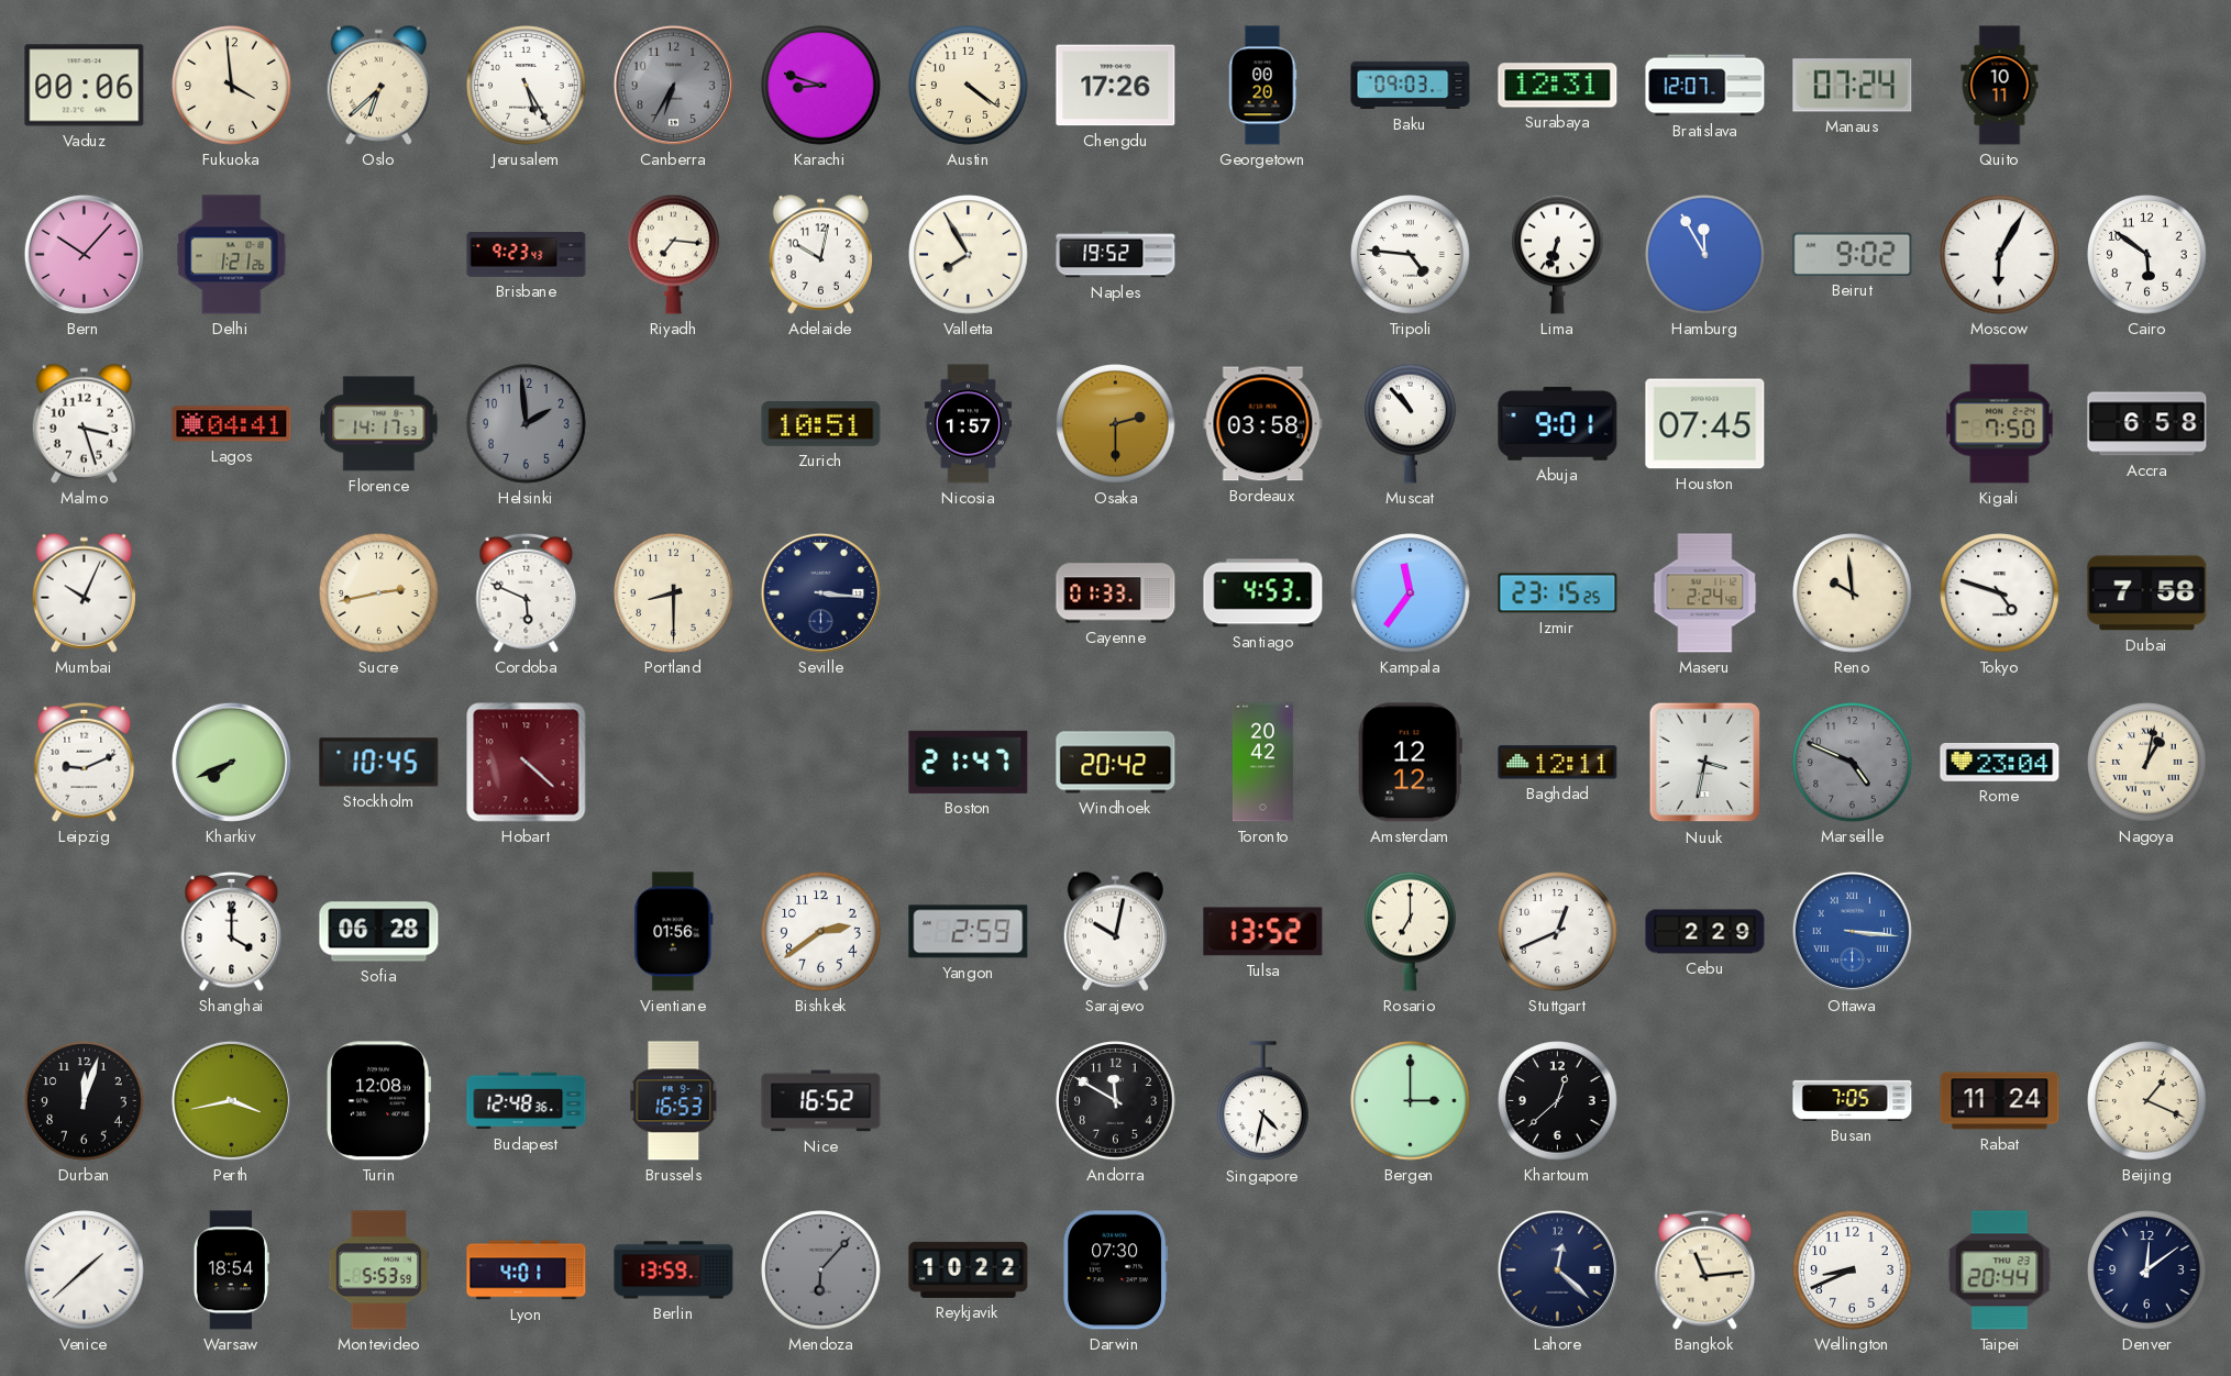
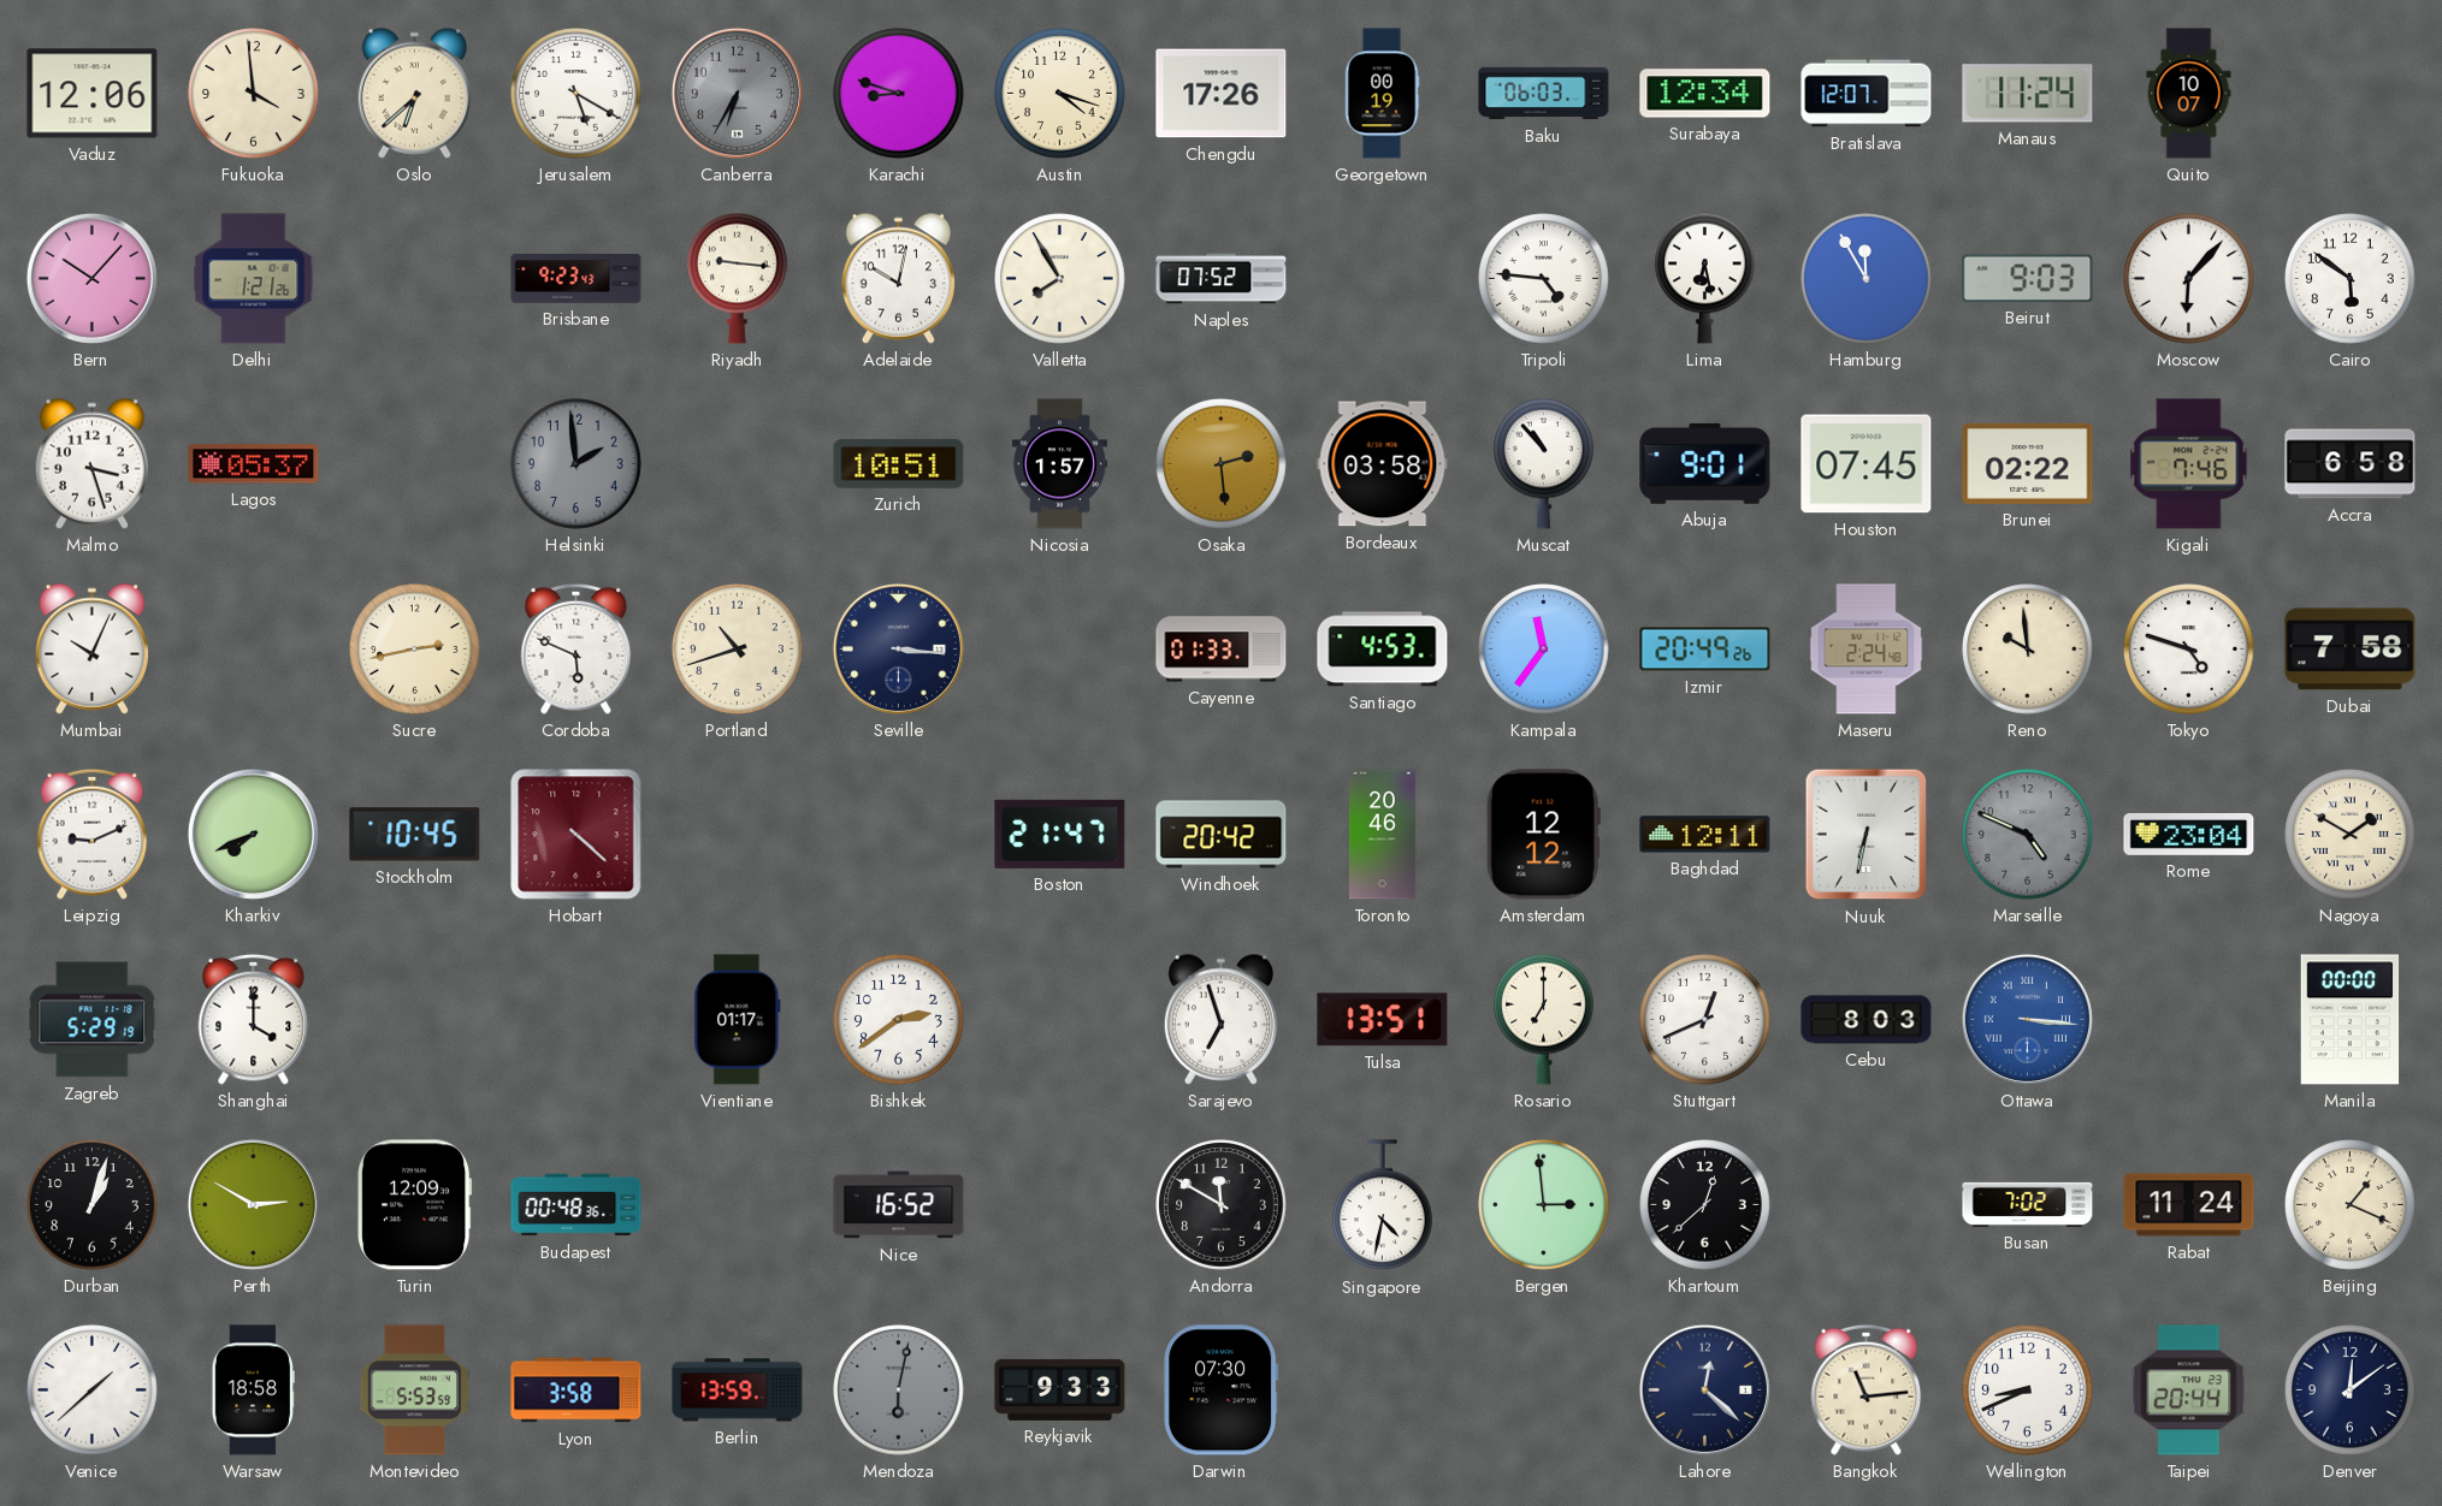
Vaduz: 00:06 -> 12:06
Jerusalem: 5:25 -> 5:20
Austin: 4:21 -> 4:18
Georgetown: 00:20 -> 00:19
Baku: 09:03 -> 06:03
Surabaya: 12:31 -> 12:34
Manaus: 07:24 -> 11:24
Quito: 10:11 -> 10:07
Riyadh: 7:16 -> 9:16
Naples: 19:52 -> 07:52
Lima: 6:33 -> 6:28
Beirut: 9:02 -> 9:03
Moscow: 6:05 -> 6:07
Lagos: 04:41 -> 05:37
Florence: 14:17 -> none
Osaka: 2:30 -> 2:29
Brunei: none -> 02:22
Kigali: 7:50 -> 7:46
Portland: 8:30 -> 10:42
Izmir: 23:15 -> 20:49
Toronto: 20:42 -> 20:46
Nuuk: 3:32 -> 6:32
Nagoya: 1:02 -> 1:50
Zagreb: none -> 5:29
Sofia: 06:28 -> none
Vientiane: 01:56 -> 01:17
Yangon: 2:59 -> none
Sarajevo: 10:02 -> 6:57
Tulsa: 13:52 -> 13:51
Cebu: 2:29 -> 8:03
Manila: none -> 00:00
Durban: 12:03 -> 1:03
Perth: 3:43 -> 2:50
Turin: 12:08 -> 12:09
Budapest: 12:48 -> 00:48
Brussels: 16:53 -> none
Bergen: 3:00 -> 2:59
Busan: 7:05 -> 7:02
Warsaw: 18:54 -> 18:58
Lyon: 4:01 -> 3:58
Mendoza: 6:07 -> 6:02
Reykjavik: 10:22 -> 9:33
